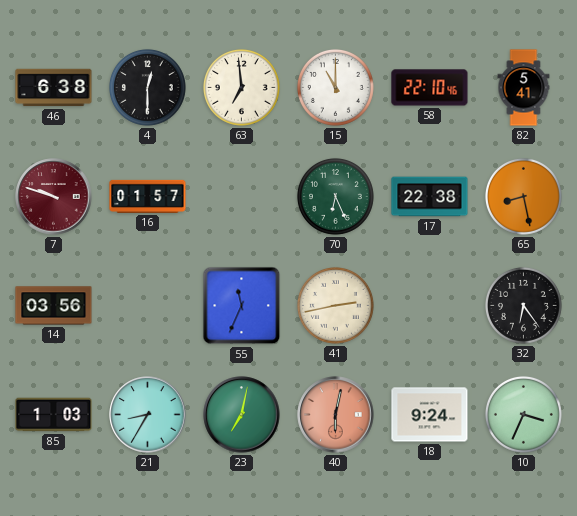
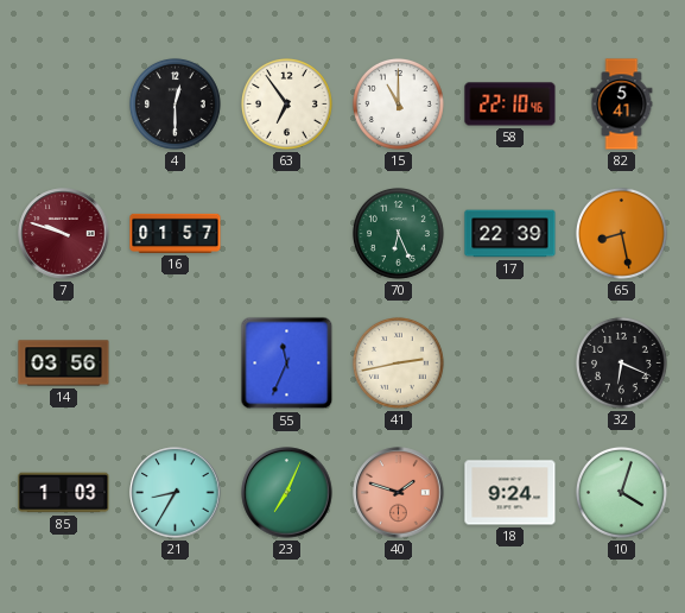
46: 6:38 -> none
63: 6:59 -> 6:54
17: 22:38 -> 22:39
32: 6:24 -> 6:19
23: 7:02 -> 7:04
40: 6:02 -> 1:48
10: 3:34 -> 4:03
